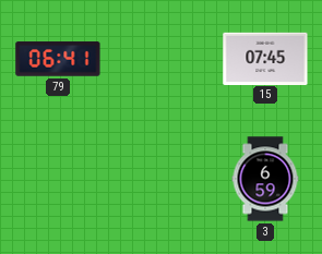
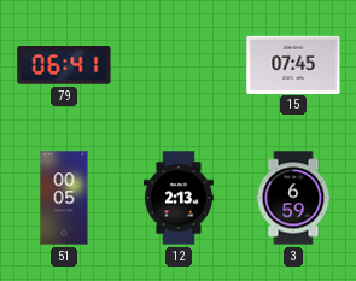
51: none -> 00:05
12: none -> 2:13
